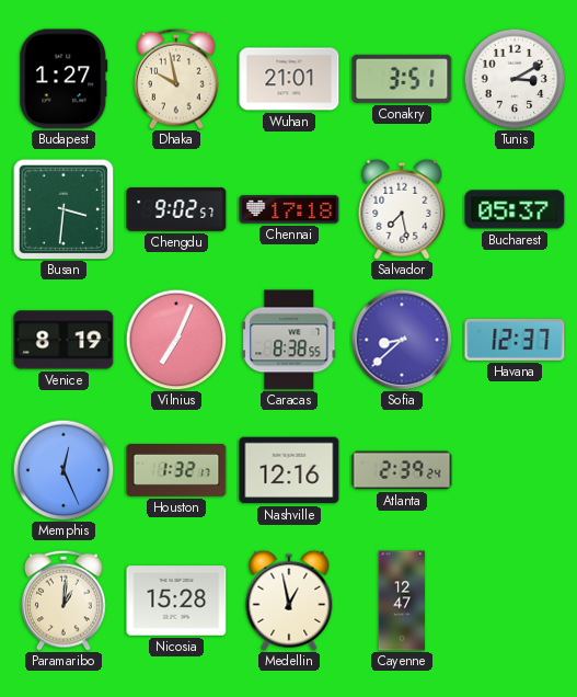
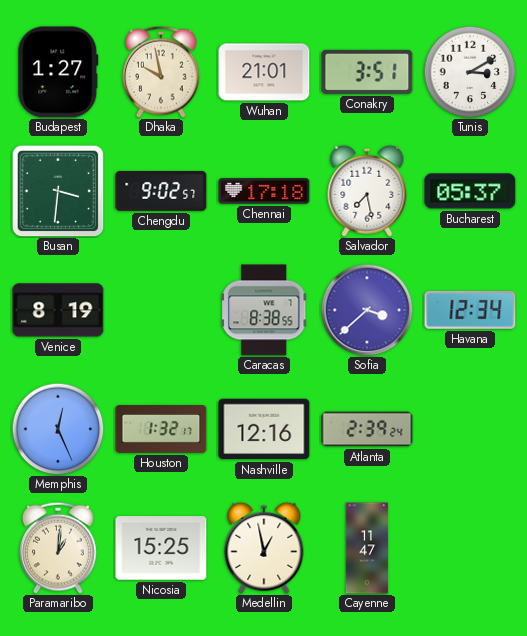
Vilnius: 7:04 -> none
Sofia: 8:38 -> 3:38
Havana: 12:37 -> 12:34
Nicosia: 15:28 -> 15:25
Cayenne: 12:47 -> 11:47
